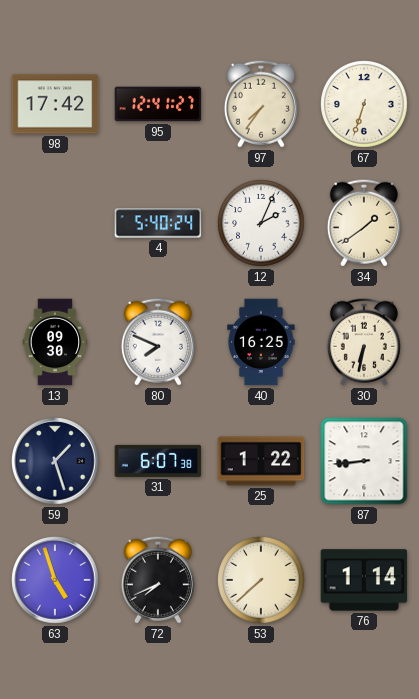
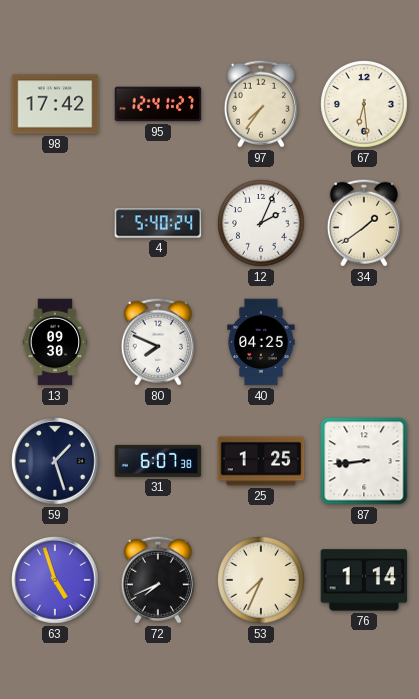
67: 6:33 -> 6:29
40: 16:25 -> 04:25
30: 6:32 -> none
25: 1:22 -> 1:25
53: 7:38 -> 7:34
